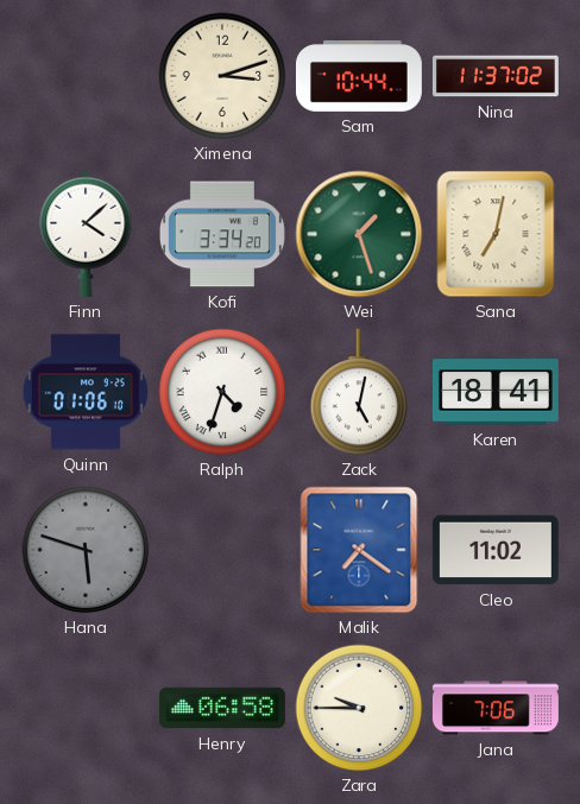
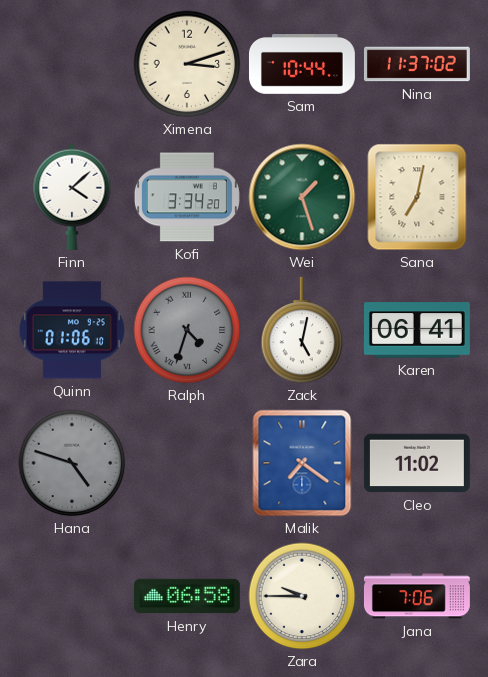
Ralph dial: white -> grey
Karen: 18:41 -> 06:41
Hana: 5:48 -> 4:48
